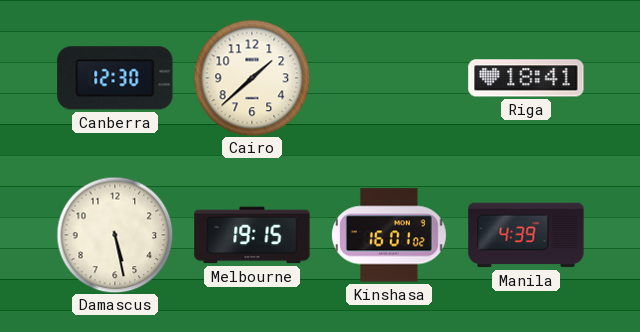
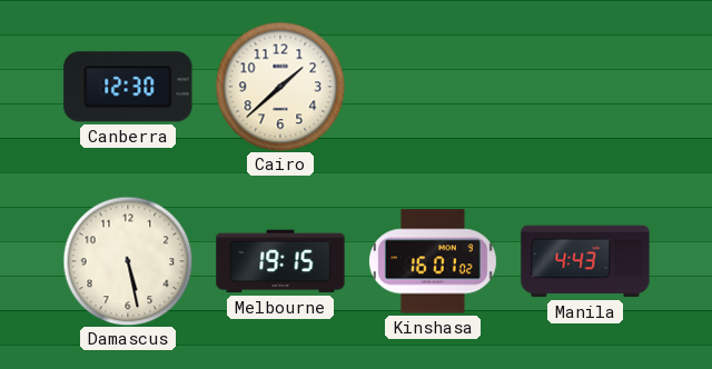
Riga: 18:41 -> none
Manila: 4:39 -> 4:43
